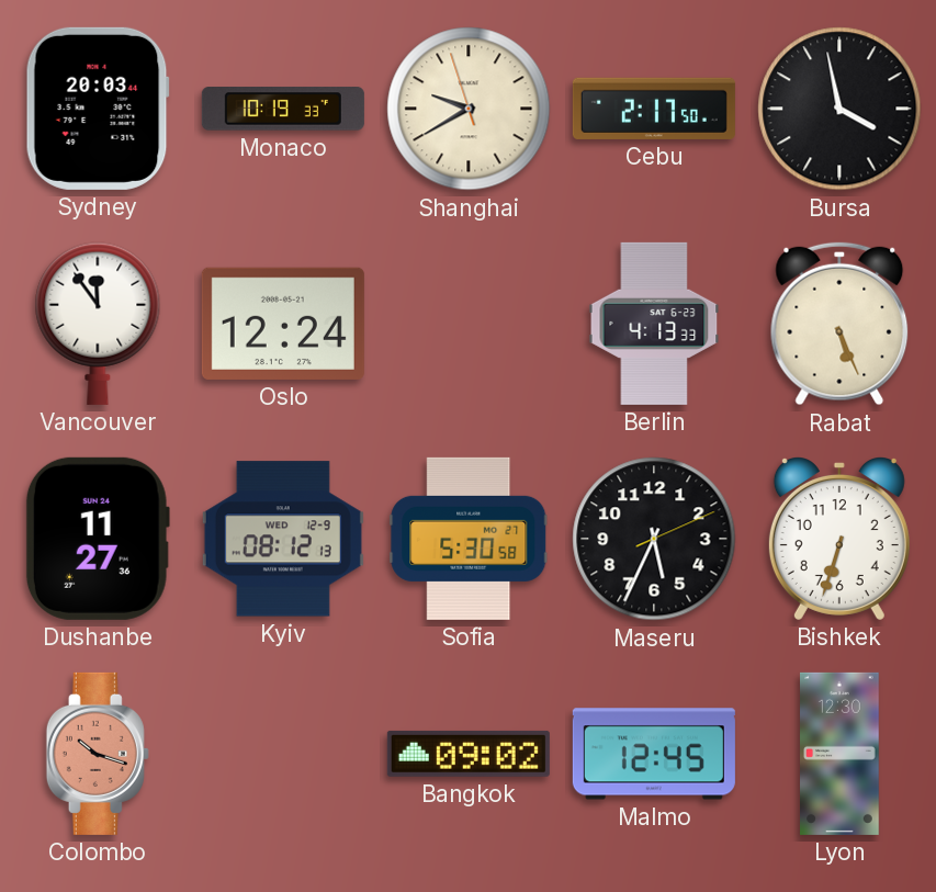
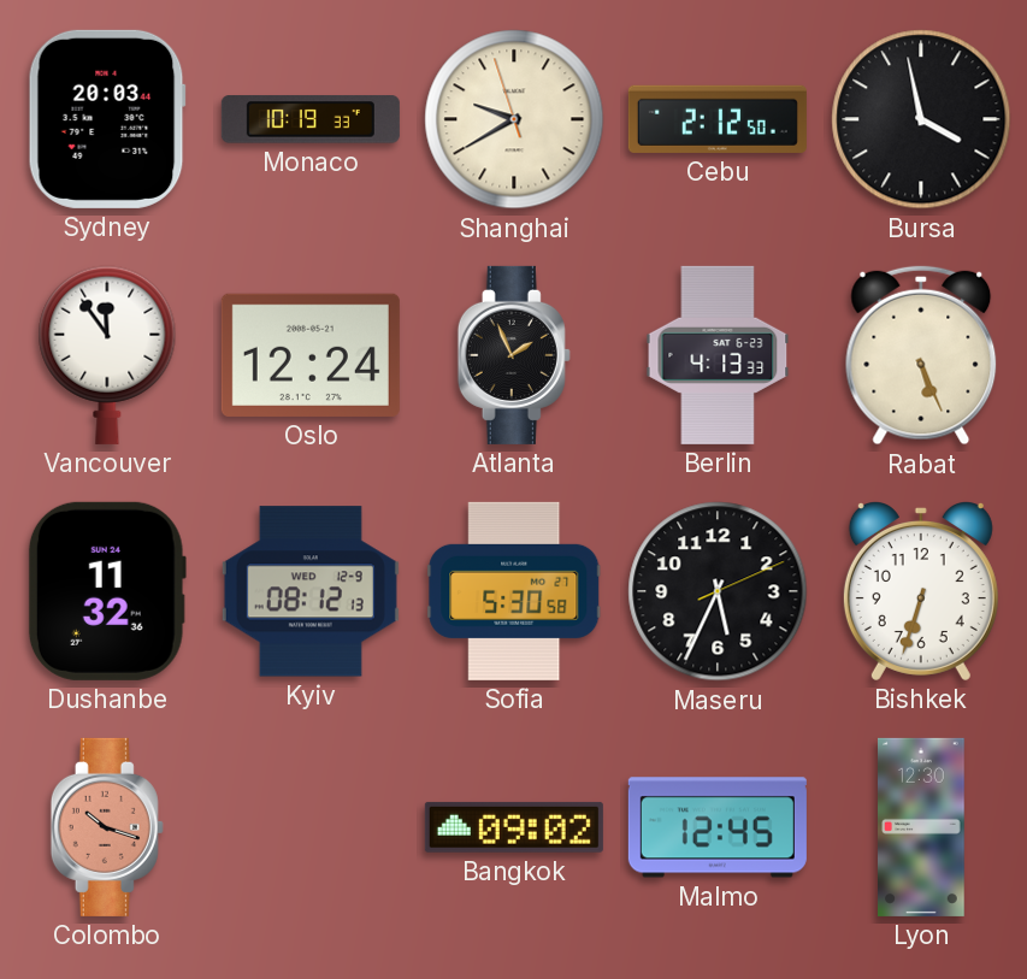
Cebu: 2:17 -> 2:12
Atlanta: none -> 1:56
Dushanbe: 11:27 -> 11:32
